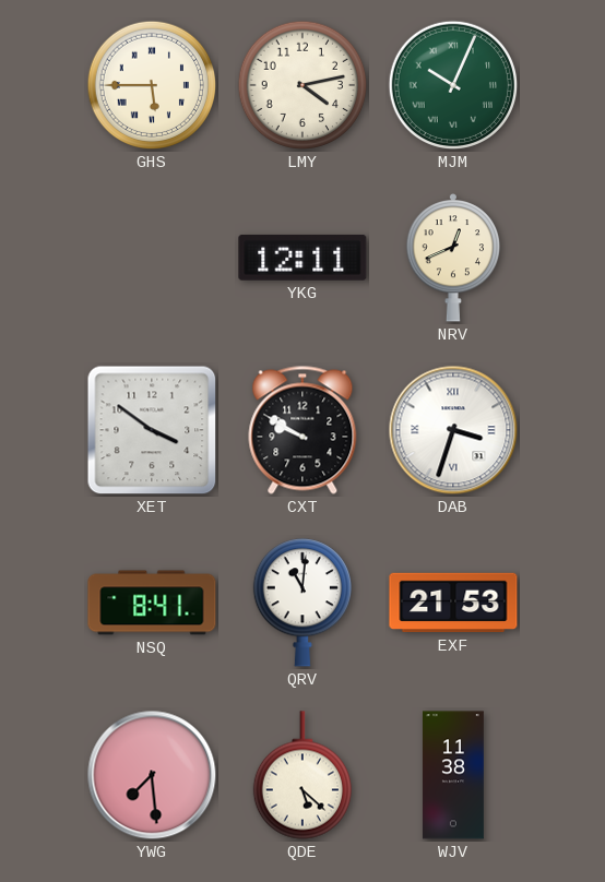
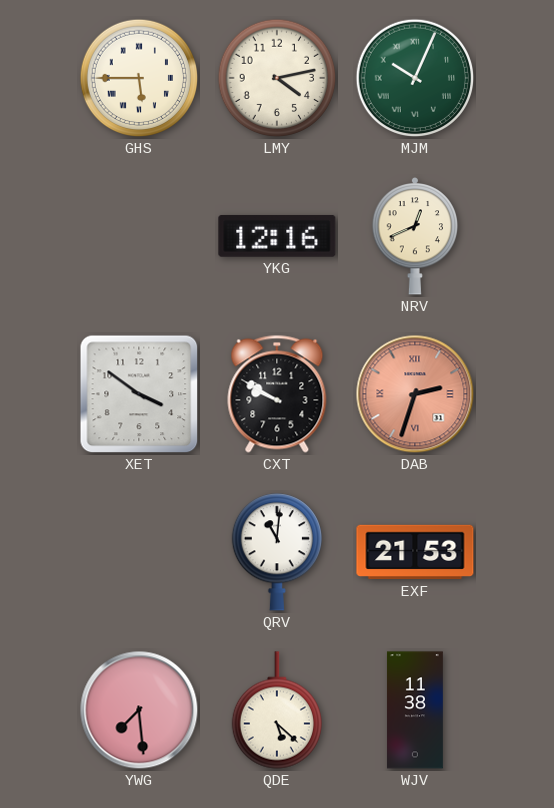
YKG: 12:11 -> 12:16
DAB: 3:33 -> 2:33
DAB dial: white -> salmon
NSQ: 8:41 -> none
